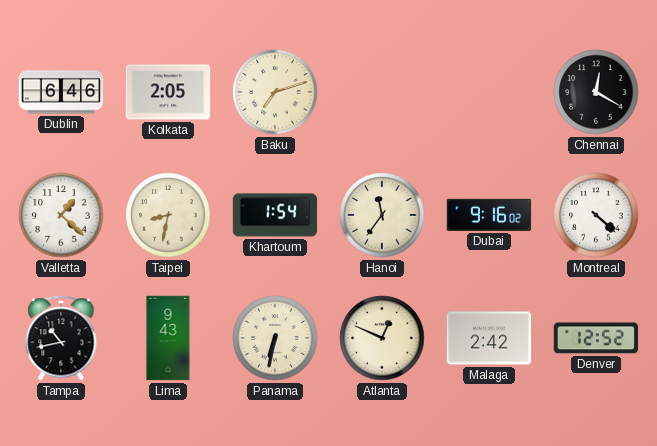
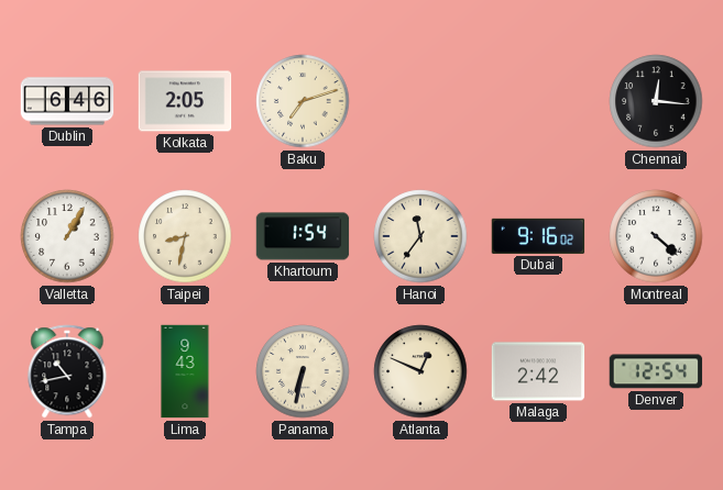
Chennai: 12:20 -> 12:16
Valletta: 1:22 -> 1:05
Denver: 12:52 -> 12:54
